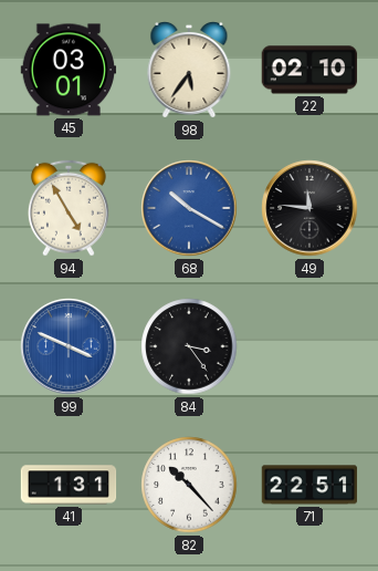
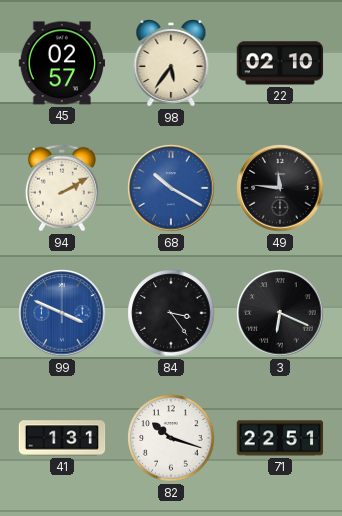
45: 03:01 -> 02:57
94: 4:55 -> 2:10
3: none -> 6:19
82: 10:23 -> 10:18
